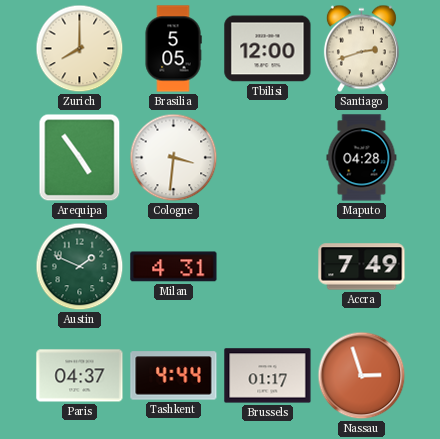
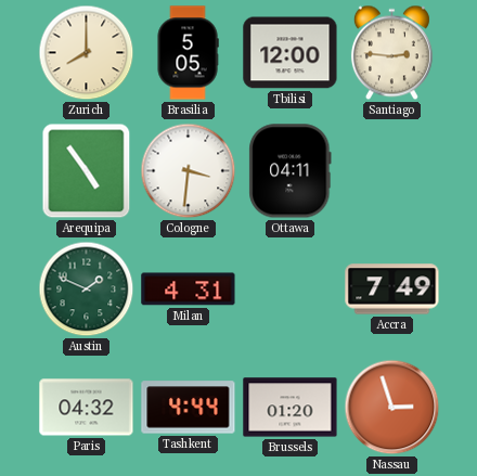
Santiago: 2:42 -> 2:46
Ottawa: none -> 04:11
Maputo: 04:28 -> none
Paris: 04:37 -> 04:32
Brussels: 01:17 -> 01:20
